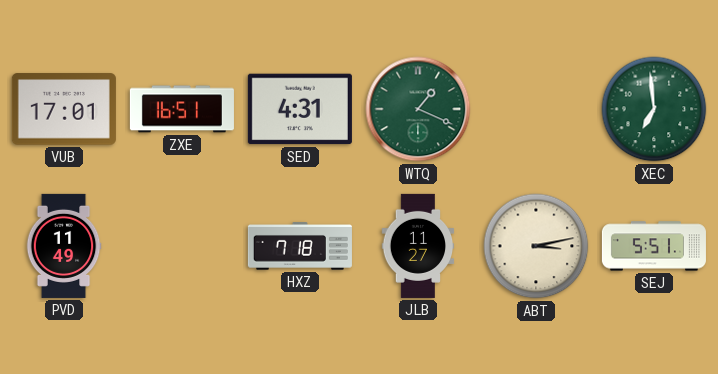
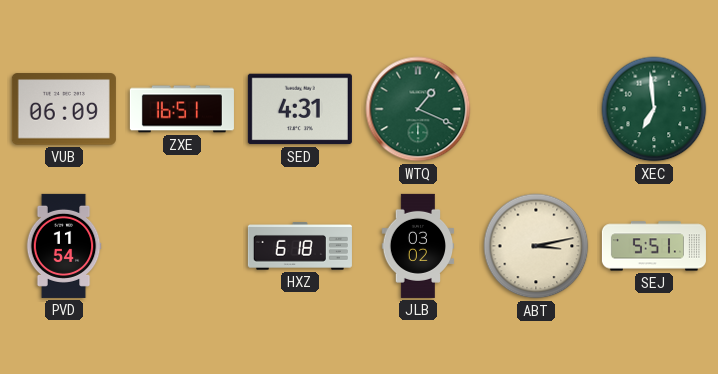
VUB: 17:01 -> 06:09
PVD: 11:49 -> 11:54
HXZ: 7:18 -> 6:18
JLB: 11:27 -> 03:02
